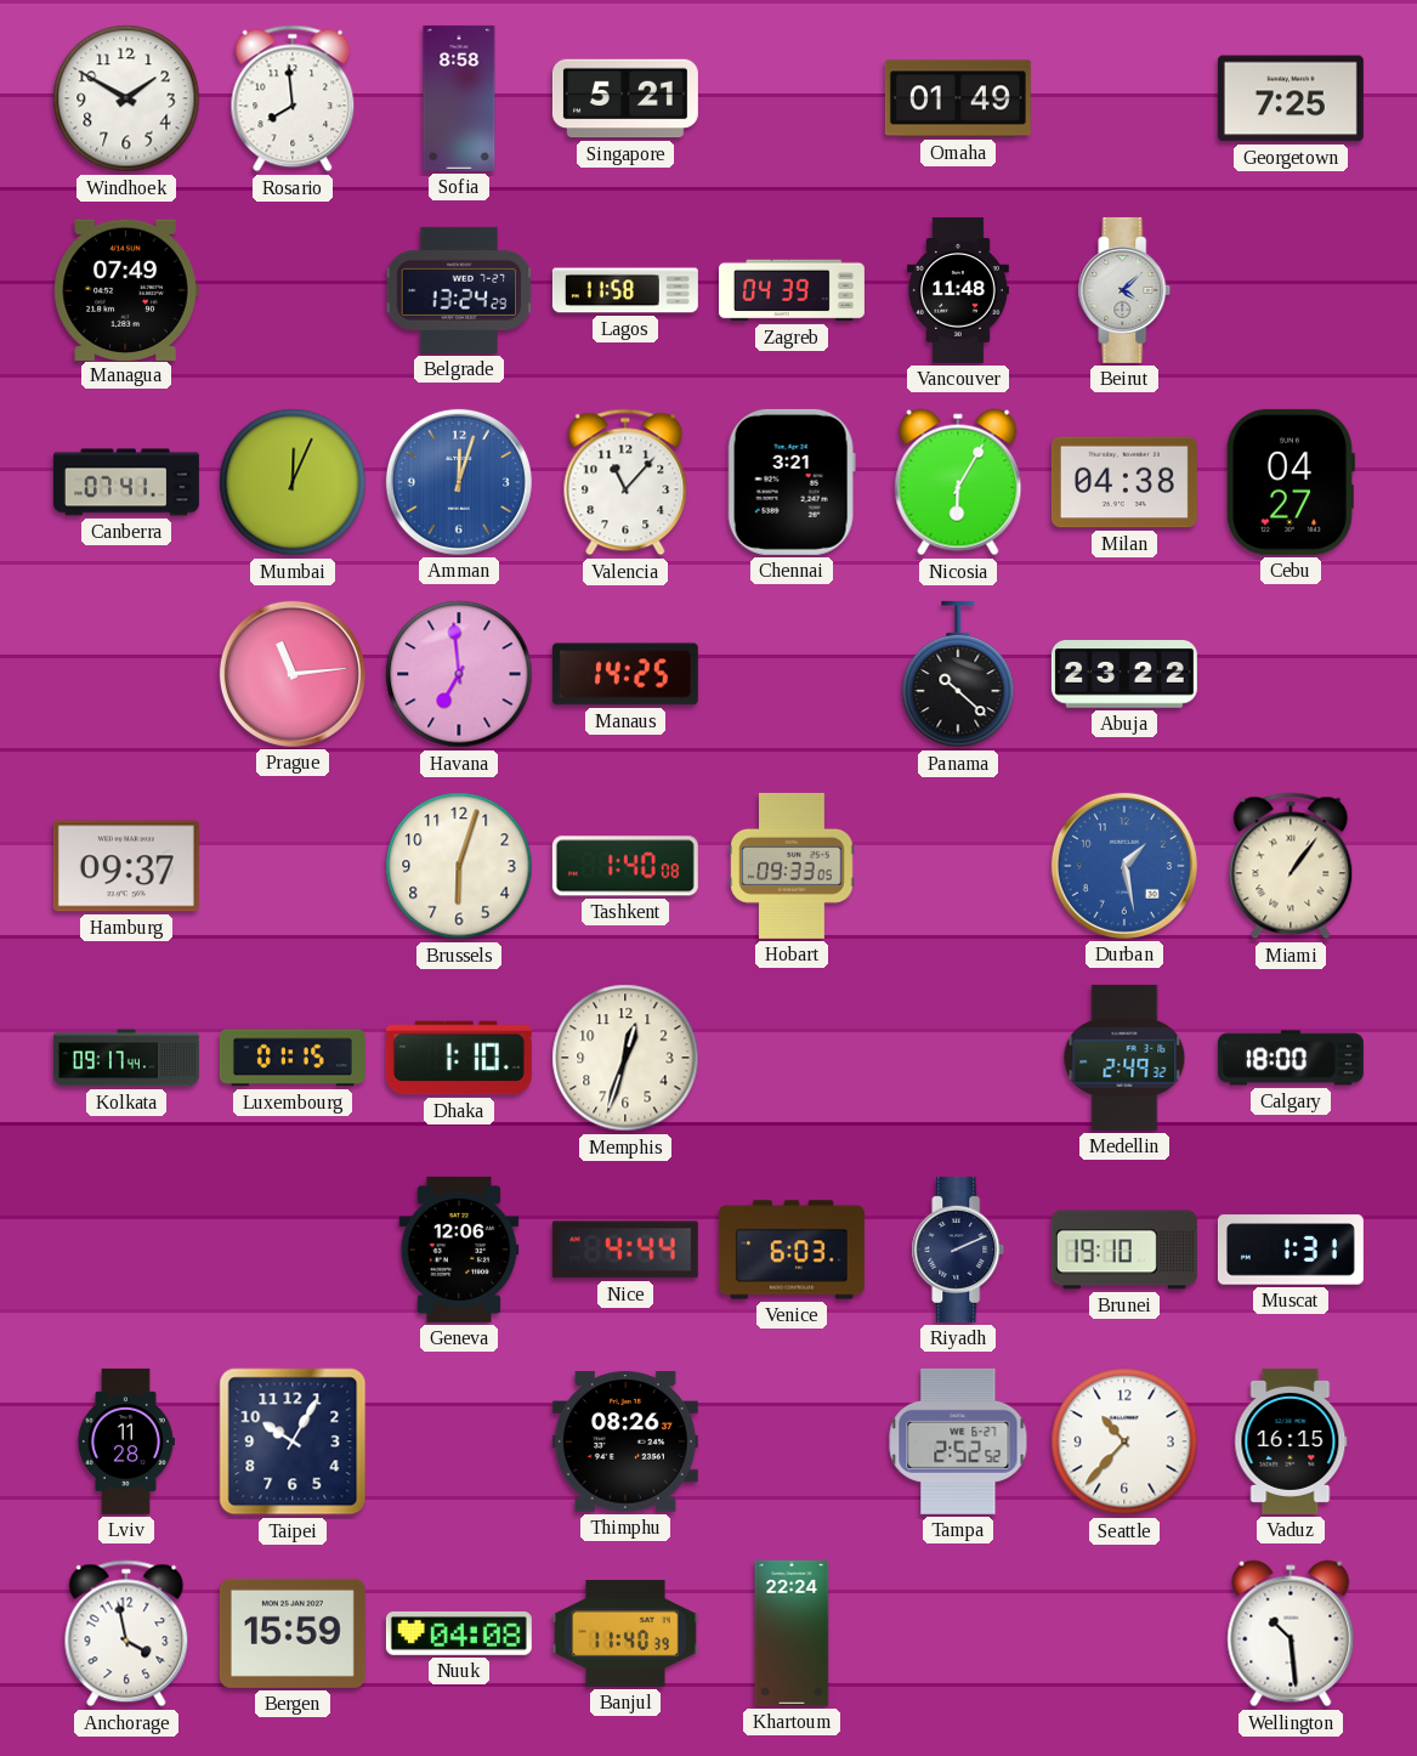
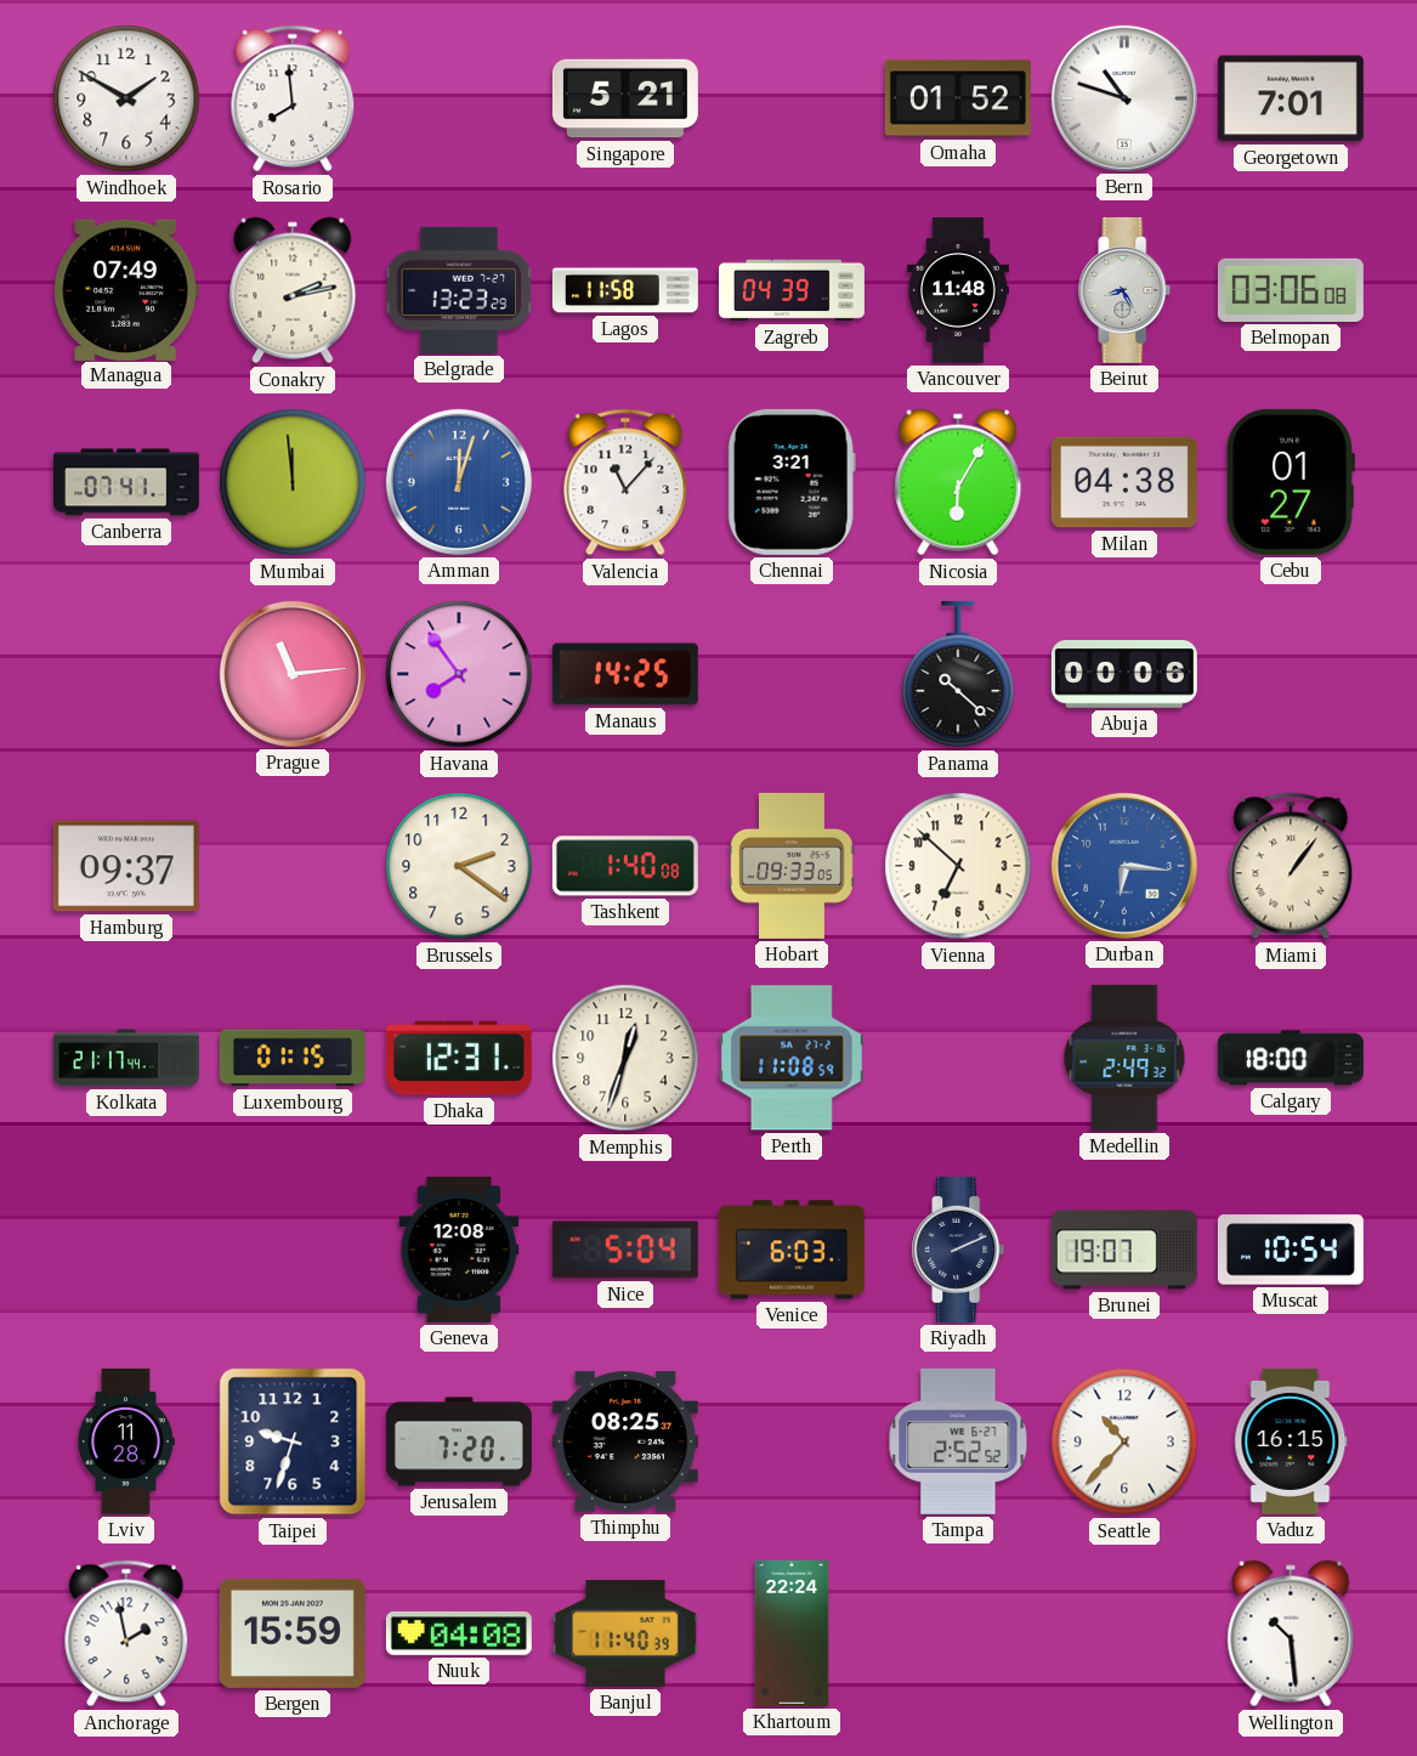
Sofia: 8:58 -> none
Omaha: 01:49 -> 01:52
Bern: none -> 10:48
Georgetown: 7:25 -> 7:01
Conakry: none -> 2:13
Belgrade: 13:24 -> 13:23
Beirut: 4:08 -> 8:25
Belmopan: none -> 03:06
Mumbai: 12:04 -> 11:59
Cebu: 04:27 -> 01:27
Havana: 6:59 -> 7:54
Abuja: 23:22 -> 00:06
Brussels: 6:03 -> 2:21
Vienna: none -> 6:52
Durban: 1:28 -> 6:16
Kolkata: 09:17 -> 21:17
Dhaka: 1:10 -> 12:31
Perth: none -> 11:08
Geneva: 12:06 -> 12:08
Nice: 4:44 -> 5:04
Brunei: 19:10 -> 19:07
Muscat: 1:31 -> 10:54
Taipei: 10:05 -> 9:33
Jerusalem: none -> 7:20
Thimphu: 08:26 -> 08:25
Anchorage: 3:58 -> 1:58
